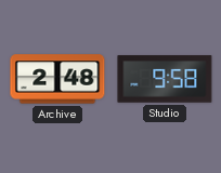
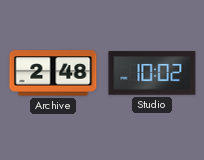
Studio: 9:58 -> 10:02
